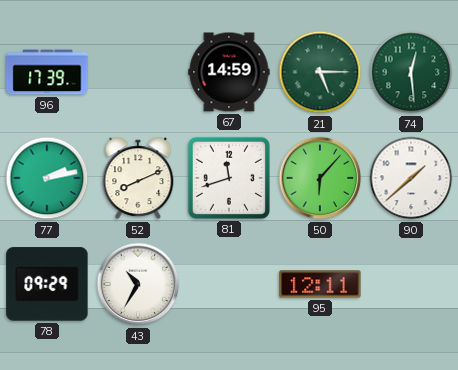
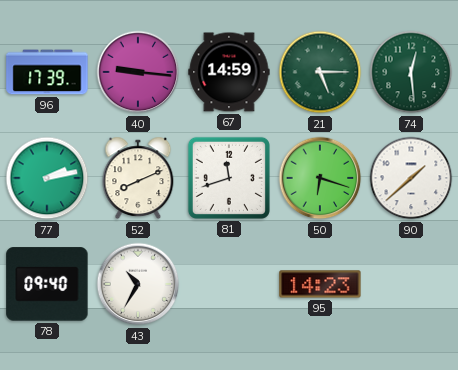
40: none -> 9:16
50: 6:07 -> 6:18
78: 09:29 -> 09:40
95: 12:11 -> 14:23
